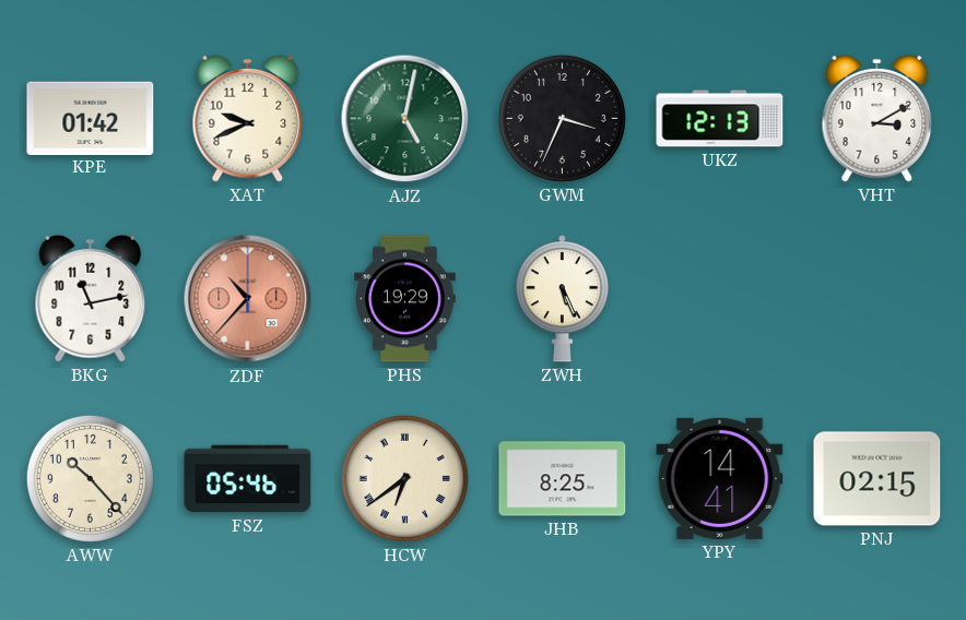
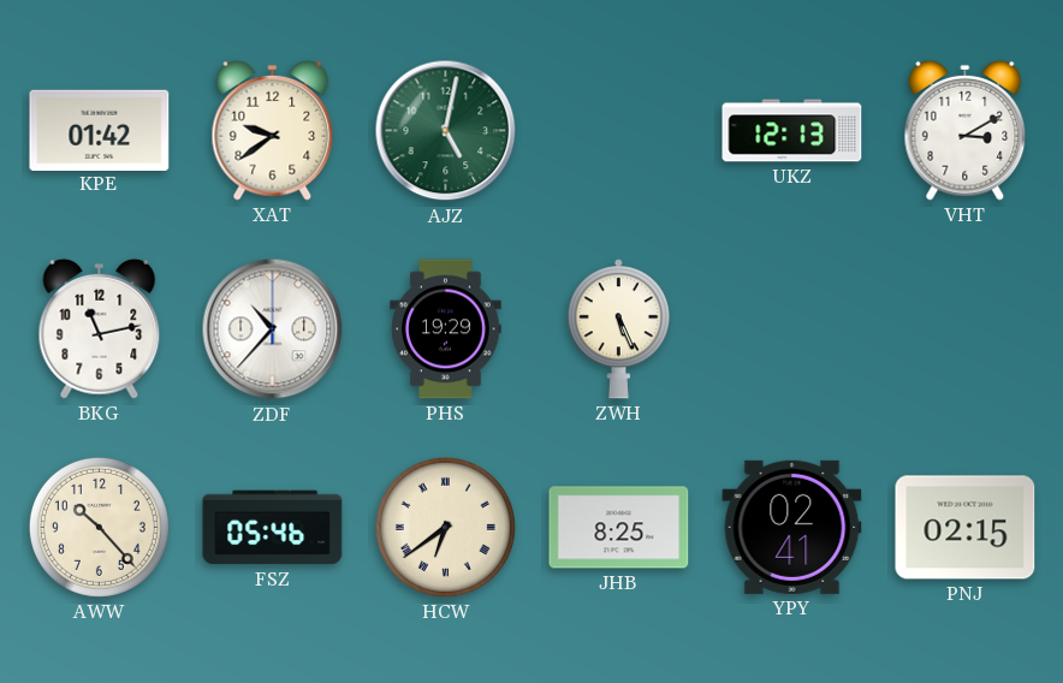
XAT: 9:41 -> 9:39
GWM: 3:34 -> none
ZDF dial: salmon -> white
YPY: 14:41 -> 02:41
